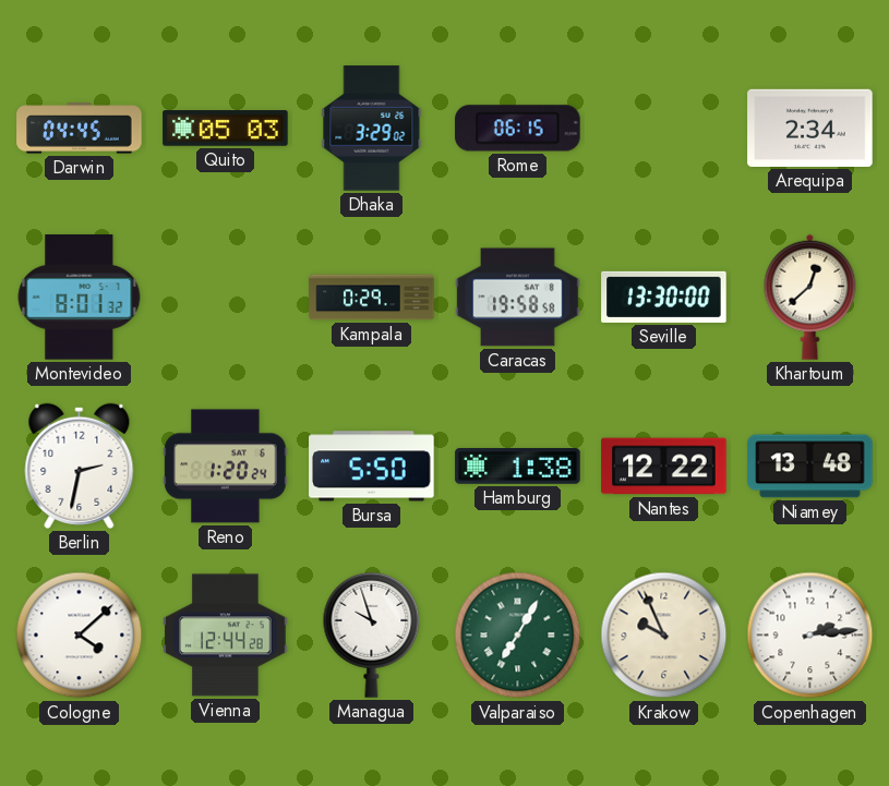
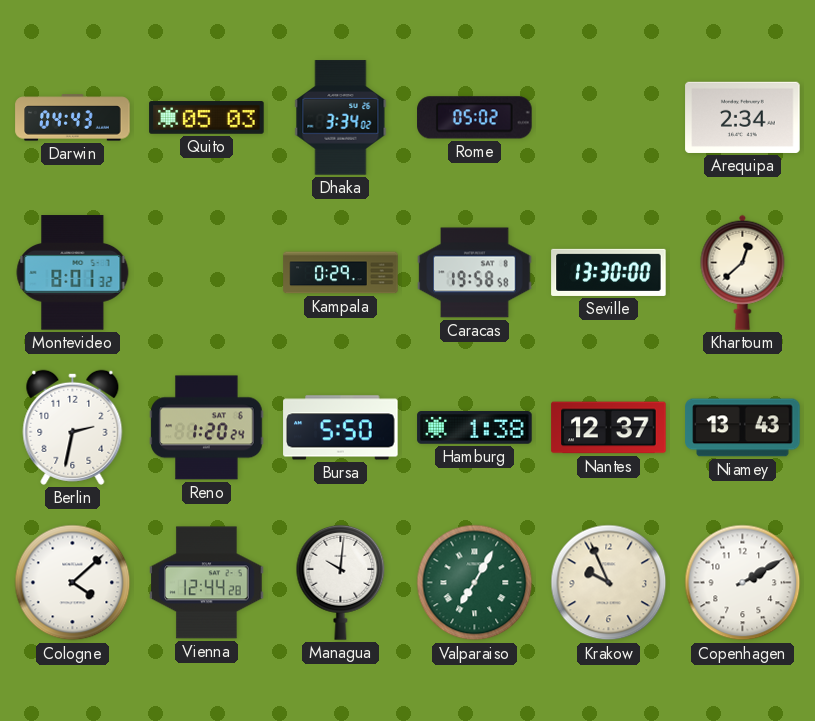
Darwin: 04:45 -> 04:43
Dhaka: 3:29 -> 3:34
Rome: 06:15 -> 05:02
Nantes: 12:22 -> 12:37
Niamey: 13:48 -> 13:43
Managua: 9:57 -> 10:01
Copenhagen: 2:14 -> 2:10
